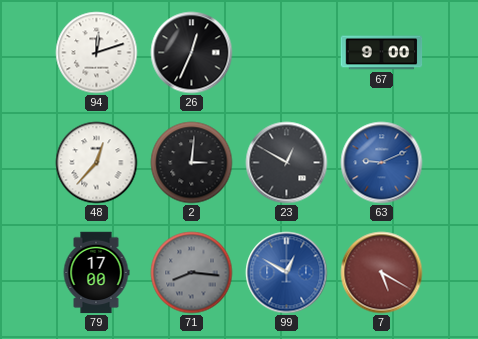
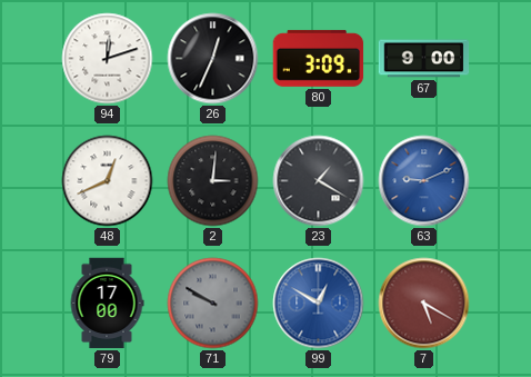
80: none -> 3:09
48: 12:37 -> 12:41
23: 12:50 -> 1:20
71: 8:16 -> 9:50
